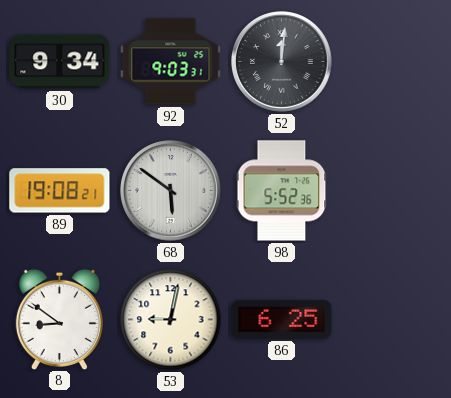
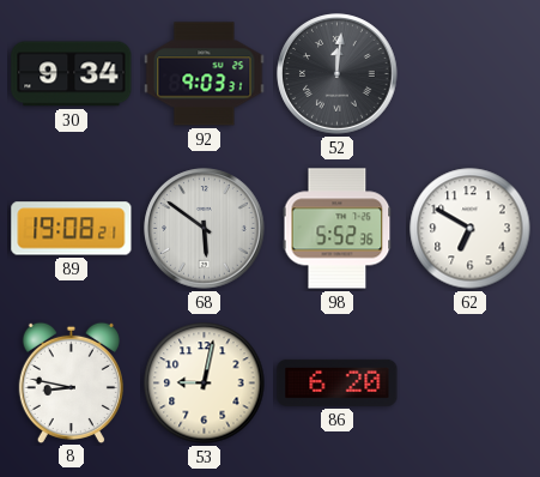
62: none -> 6:50
8: 8:51 -> 8:47
86: 6:25 -> 6:20
